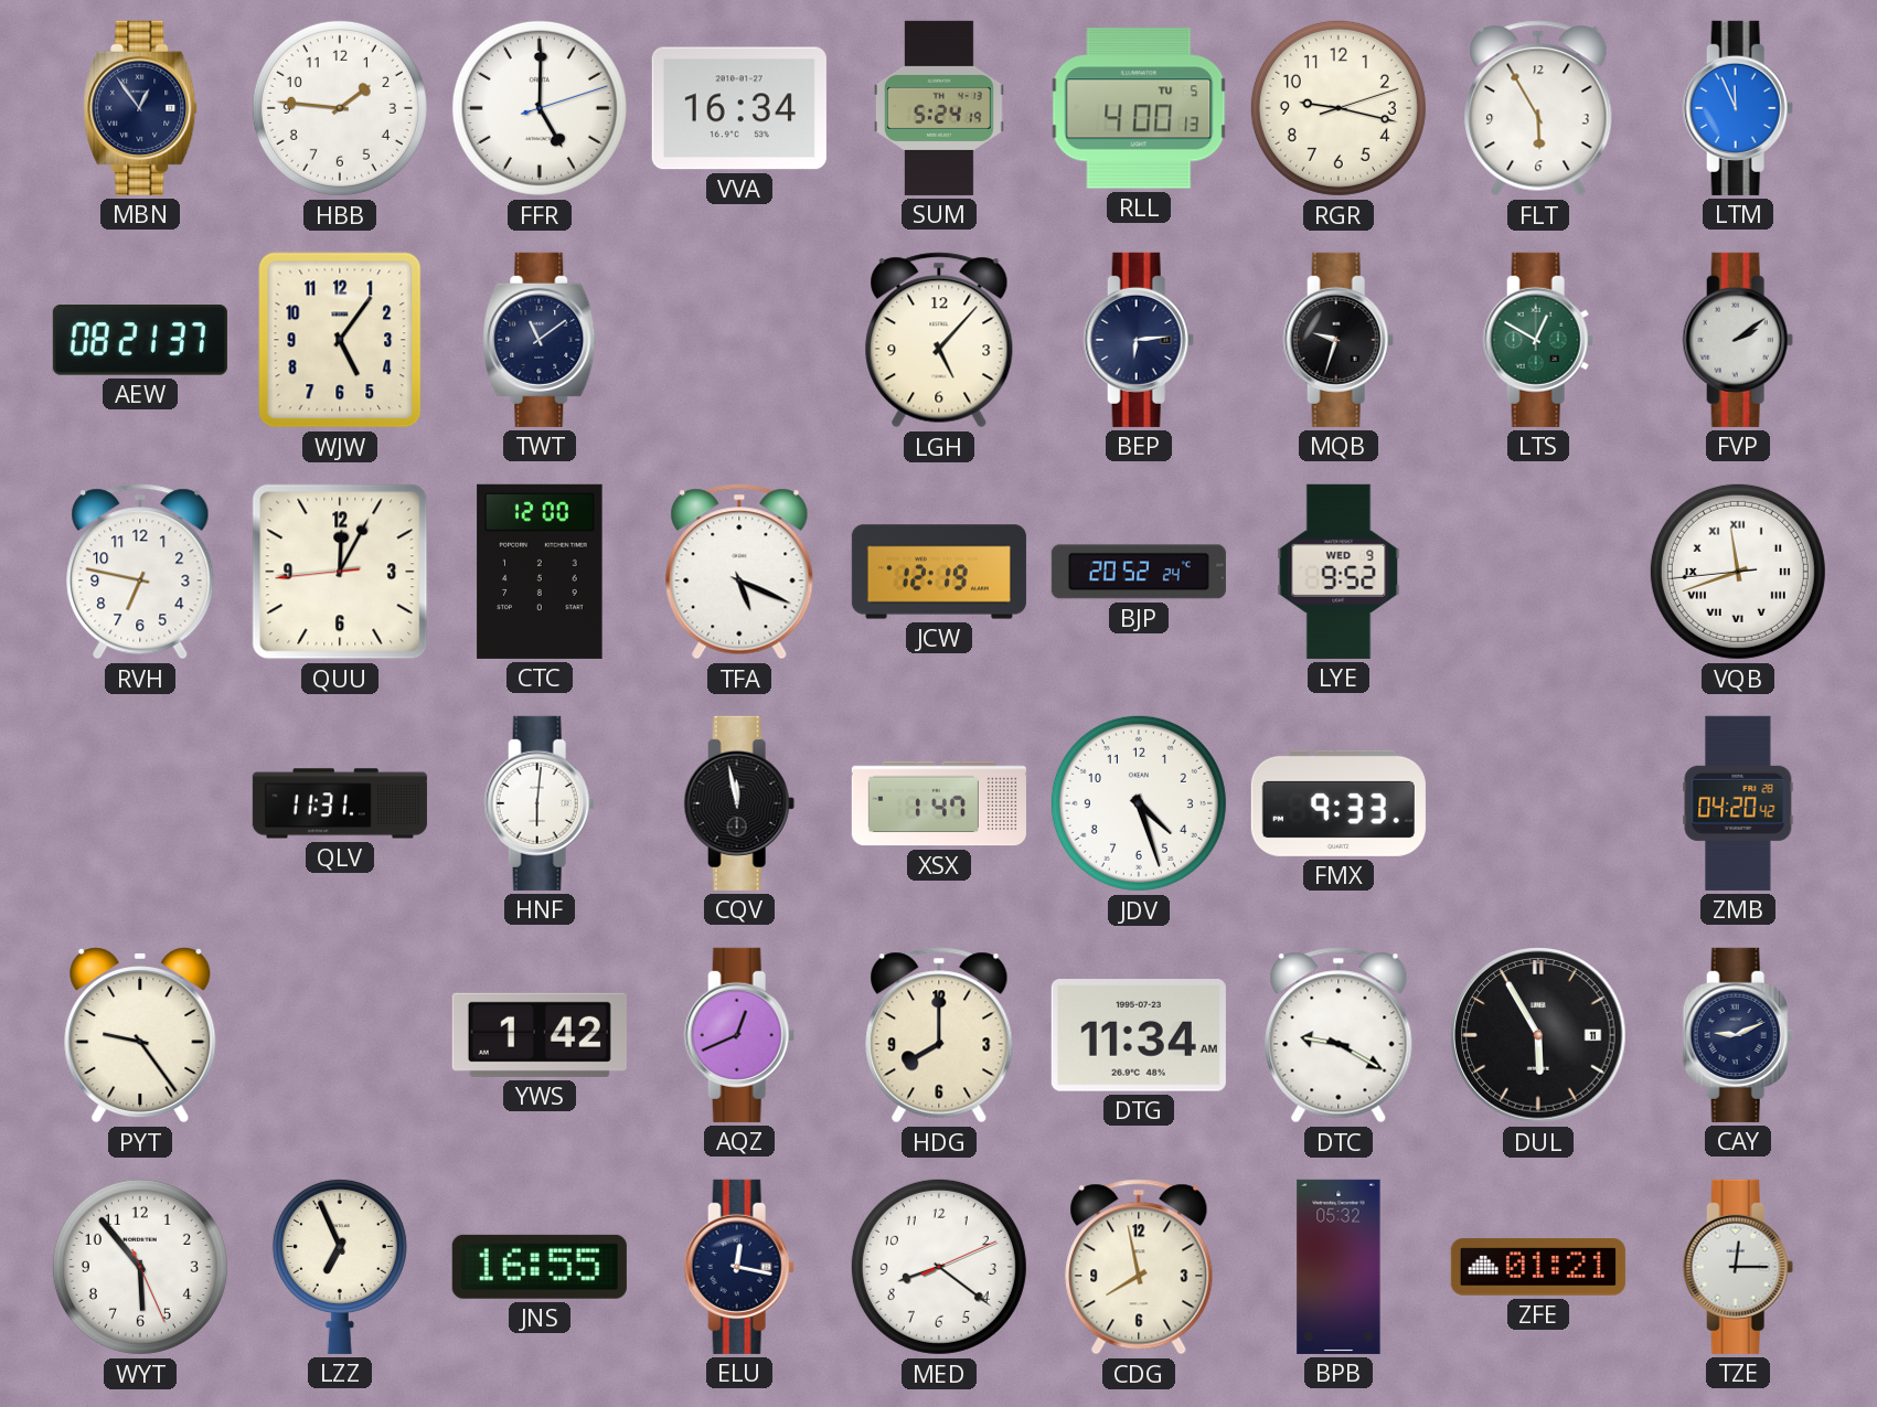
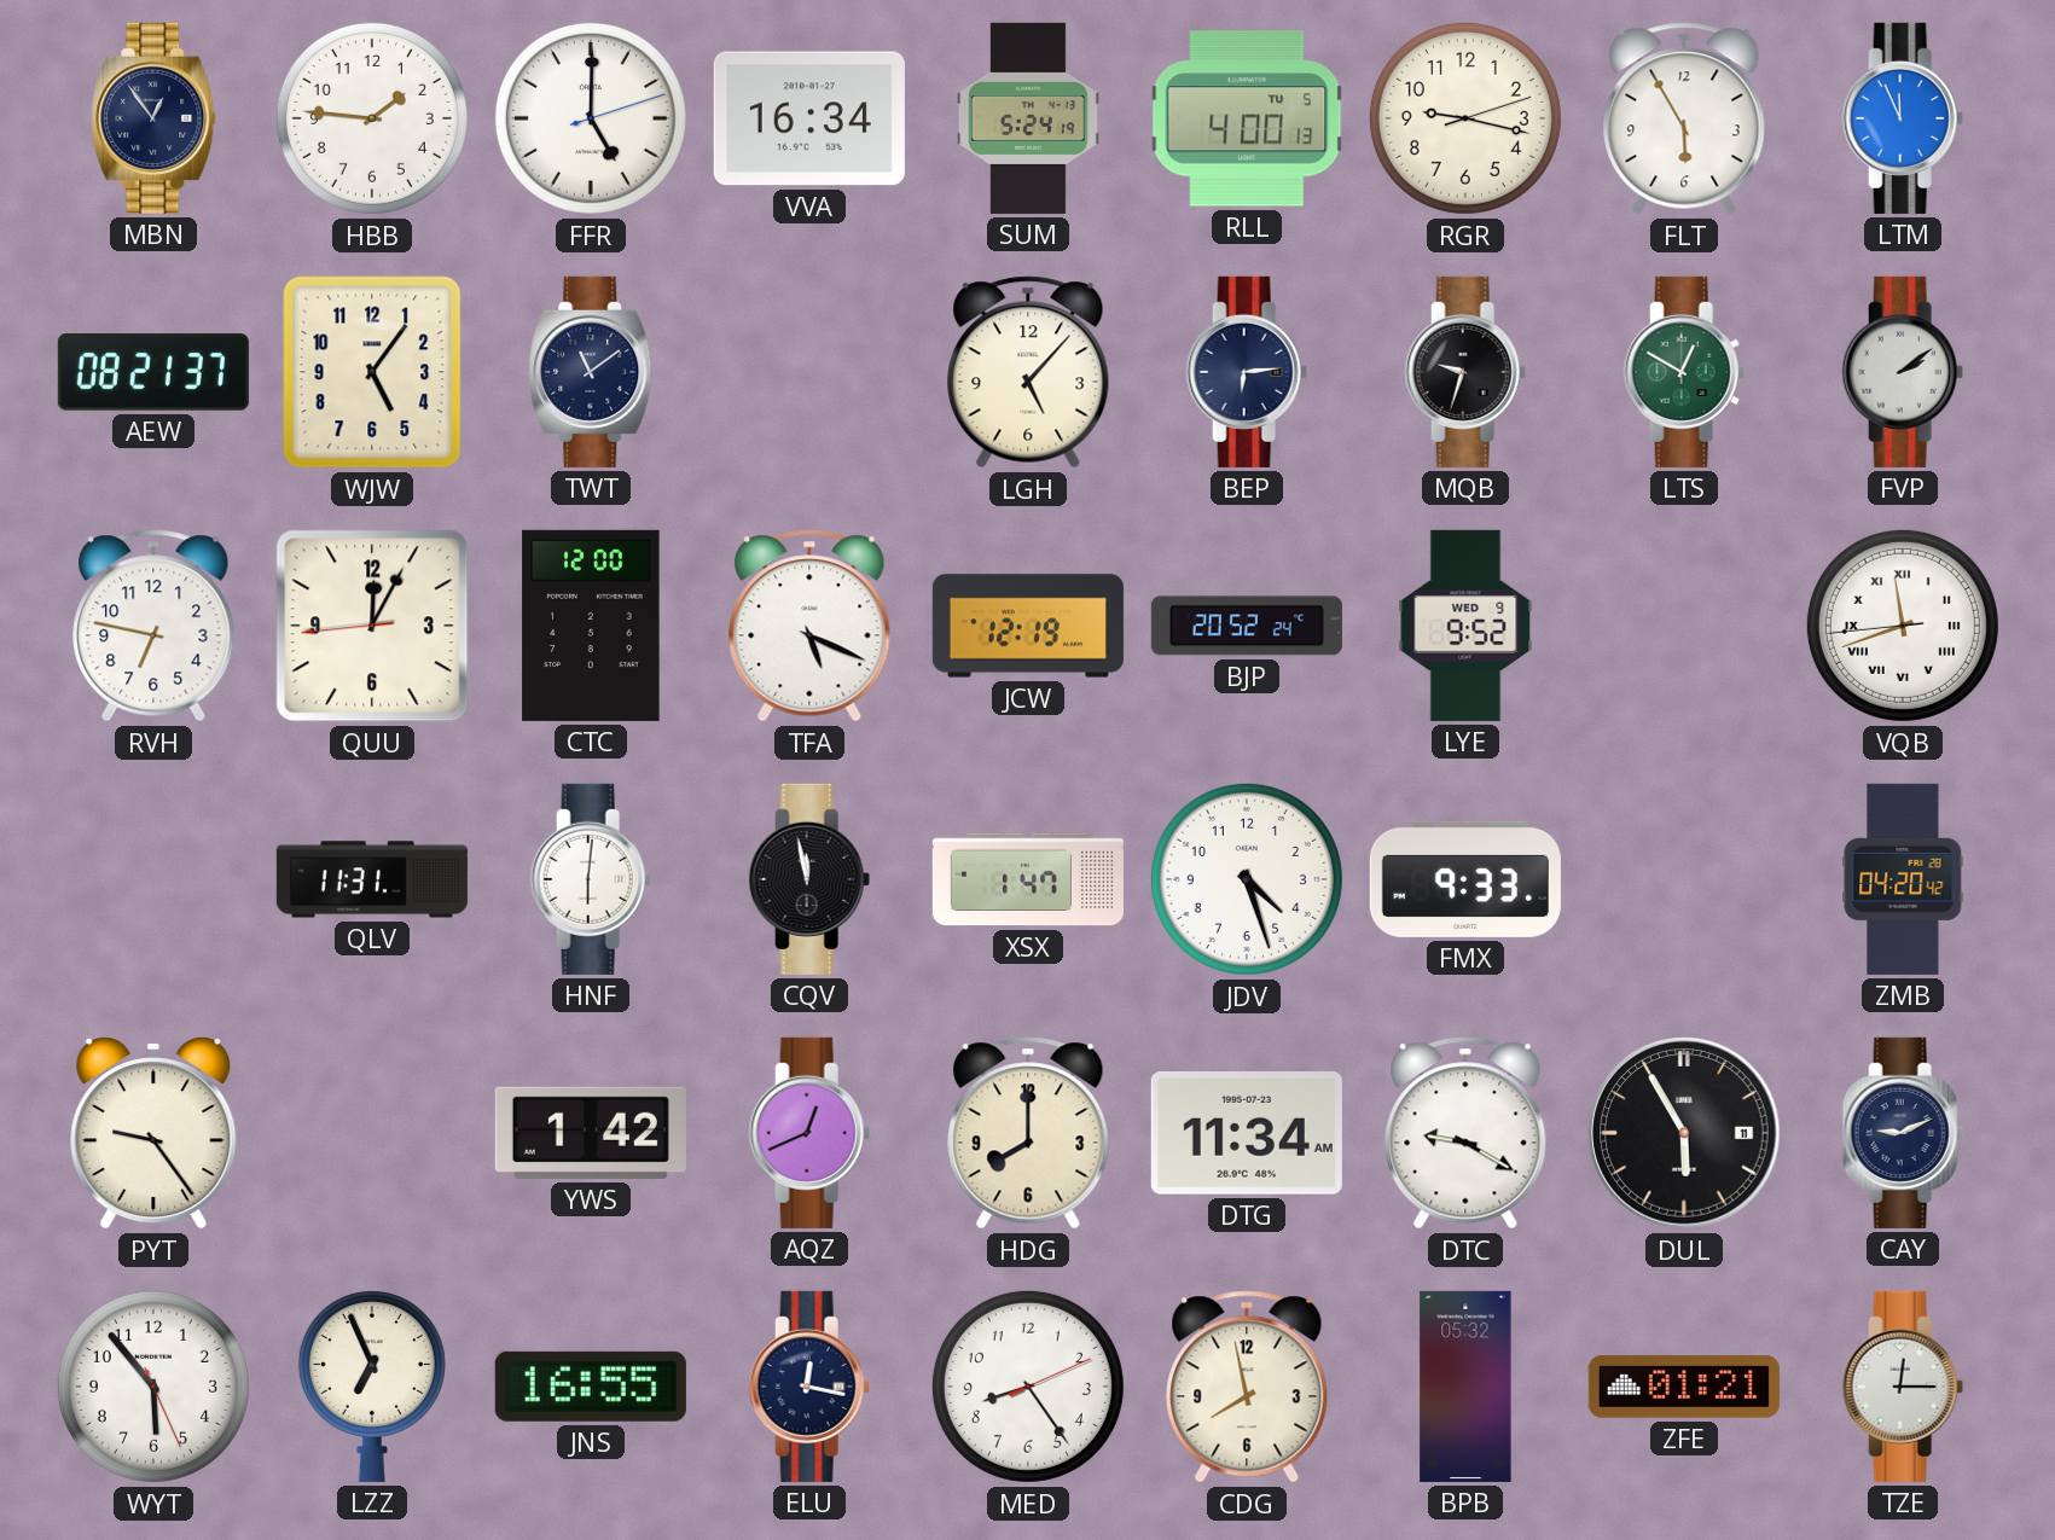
MED: 8:21 -> 8:24
